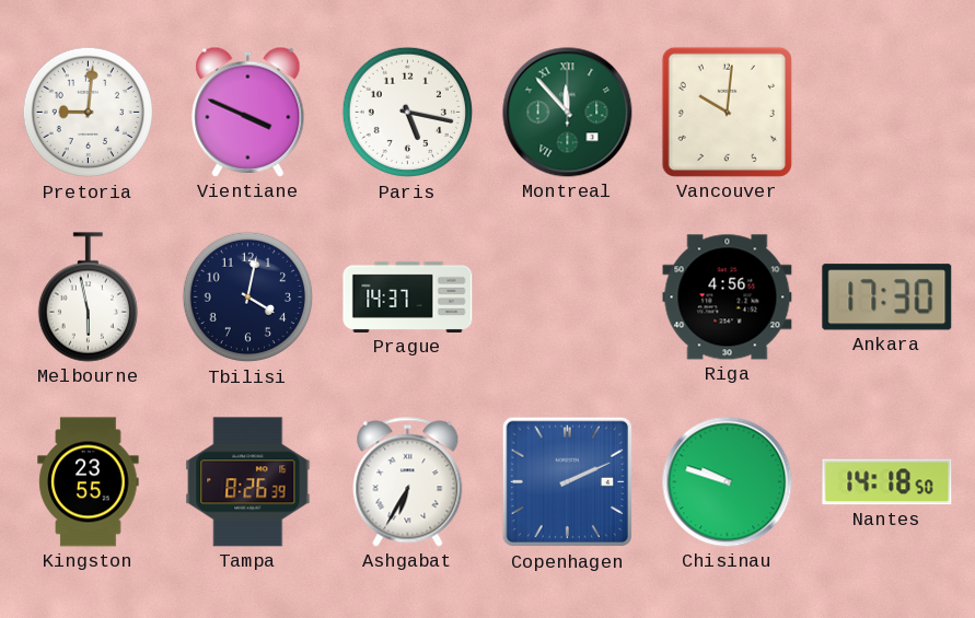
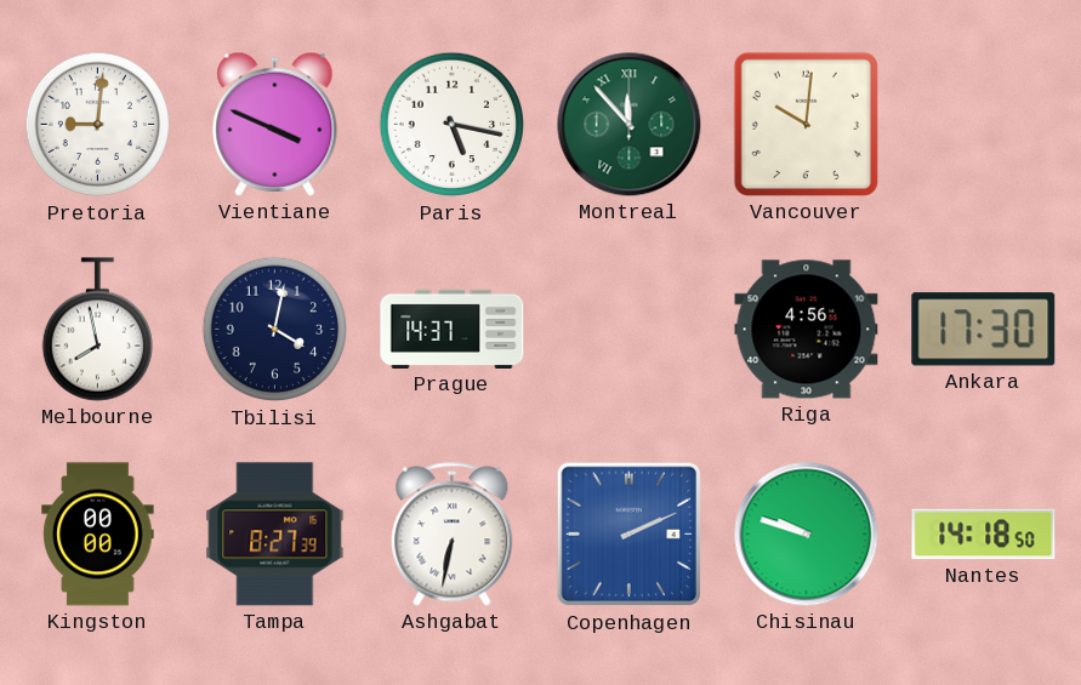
Melbourne: 5:58 -> 7:58
Kingston: 23:55 -> 00:00
Tampa: 8:26 -> 8:27
Ashgabat: 6:35 -> 6:32
